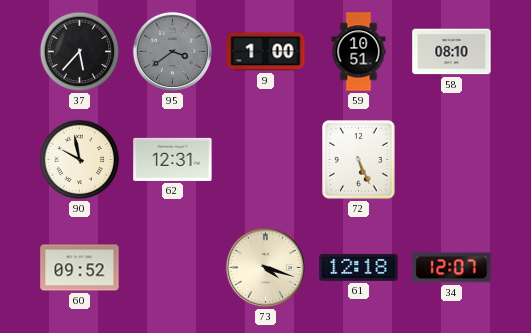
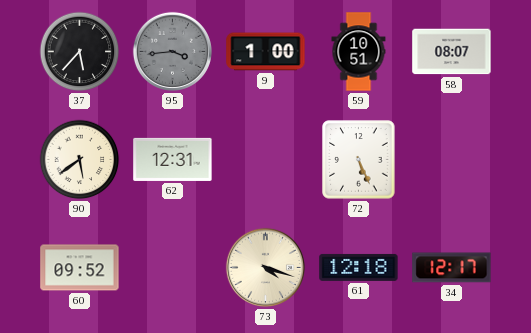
95: 3:39 -> 3:44
58: 08:10 -> 08:07
90: 9:58 -> 5:39
34: 12:07 -> 12:17
